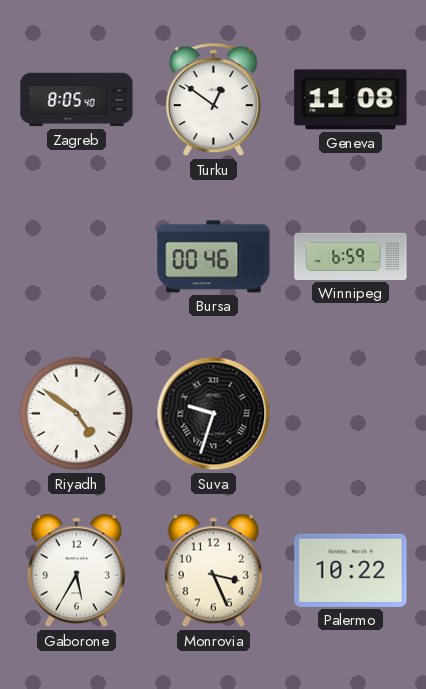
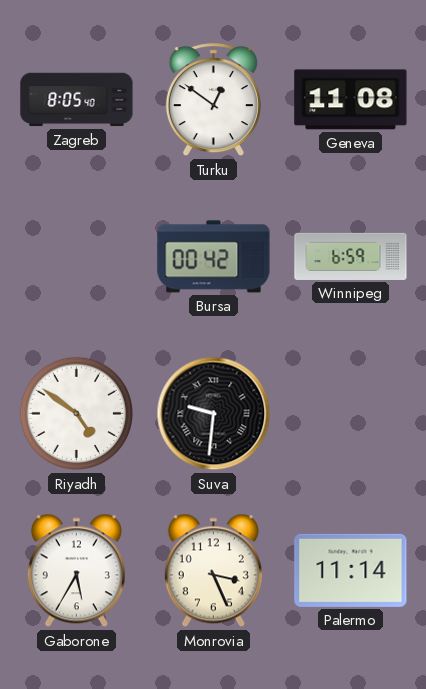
Bursa: 00:46 -> 00:42
Suva: 9:33 -> 9:31
Palermo: 10:22 -> 11:14
